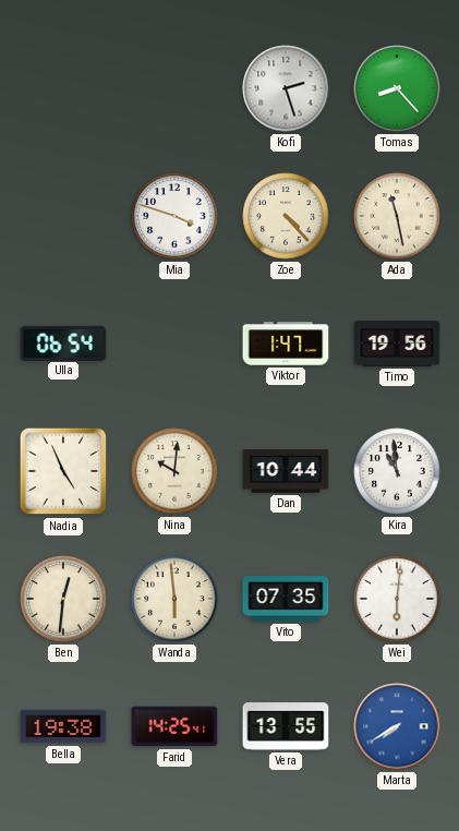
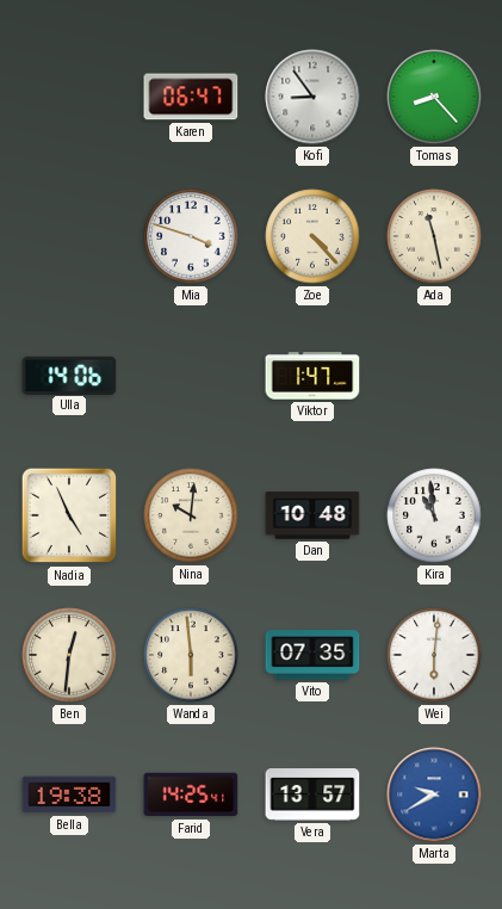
Karen: none -> 06:47
Kofi: 2:27 -> 8:54
Ulla: 06:54 -> 14:06
Timo: 19:56 -> none
Dan: 10:44 -> 10:48
Vera: 13:55 -> 13:57
Marta: 7:40 -> 9:40
